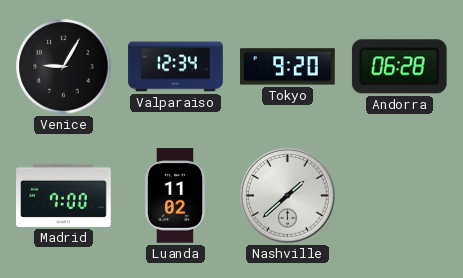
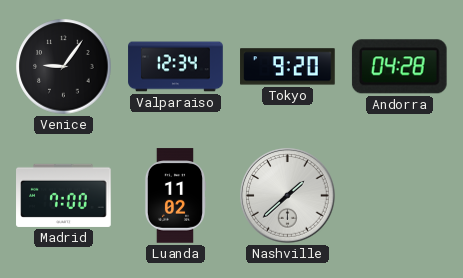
Venice: 9:05 -> 9:06
Andorra: 06:28 -> 04:28
